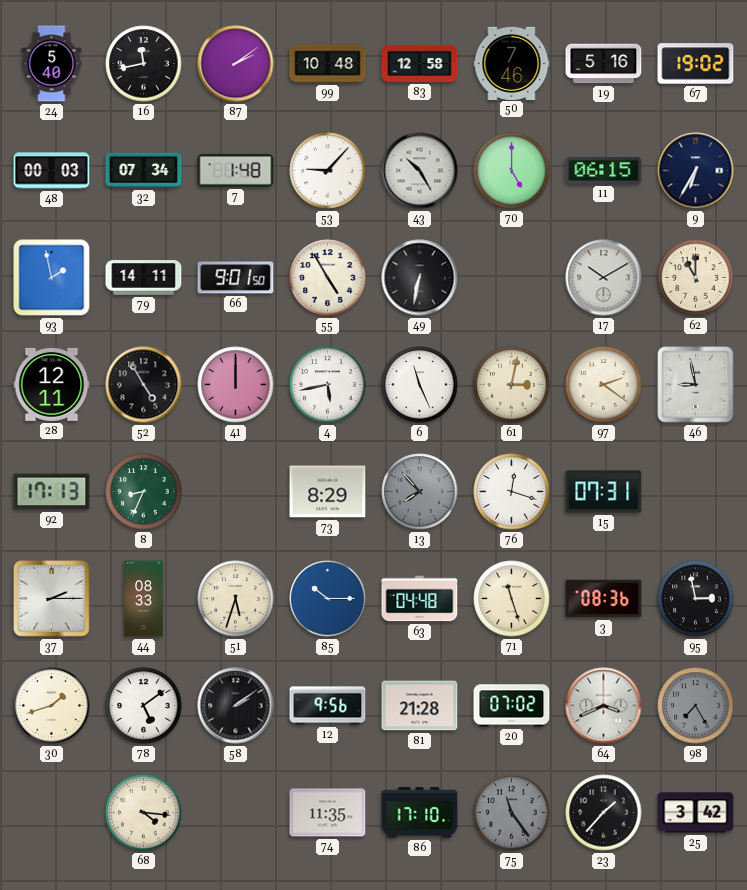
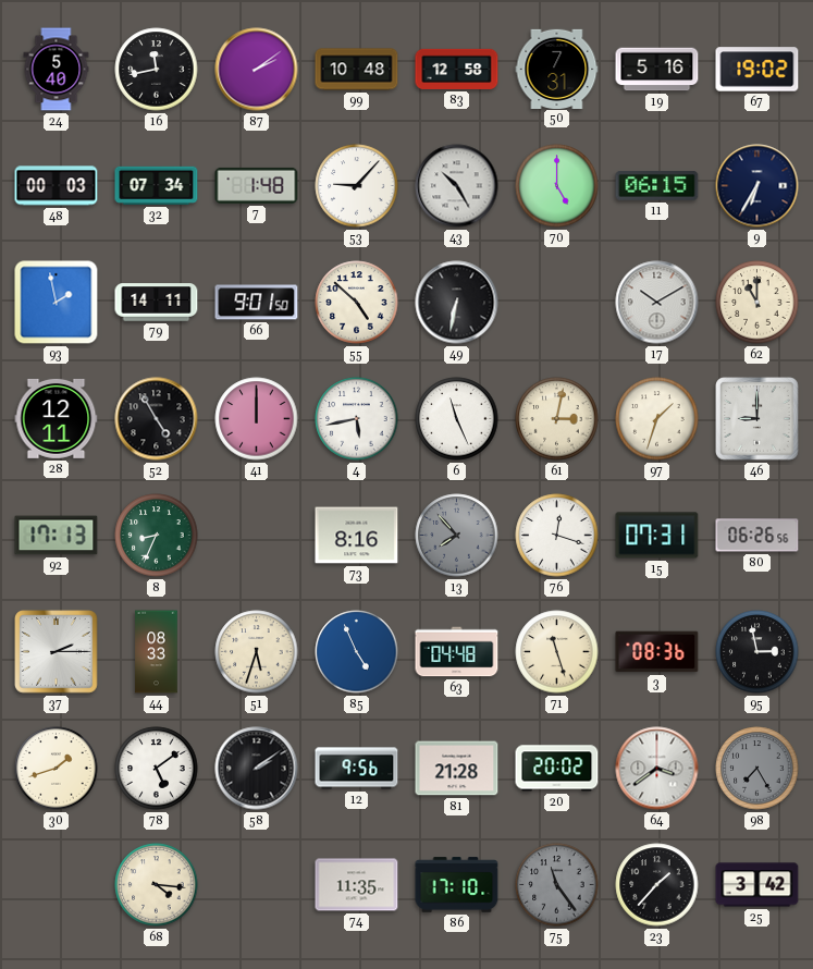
50: 7:46 -> 7:31
55: 4:55 -> 4:52
97: 2:21 -> 1:33
46: 8:58 -> 9:00
73: 8:29 -> 8:16
80: none -> 06:26
85: 10:15 -> 4:56
20: 07:02 -> 20:02
64: 3:41 -> 3:39
